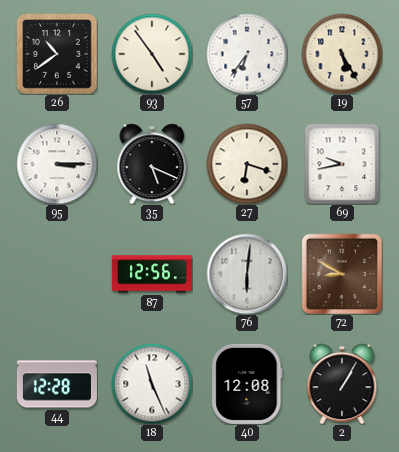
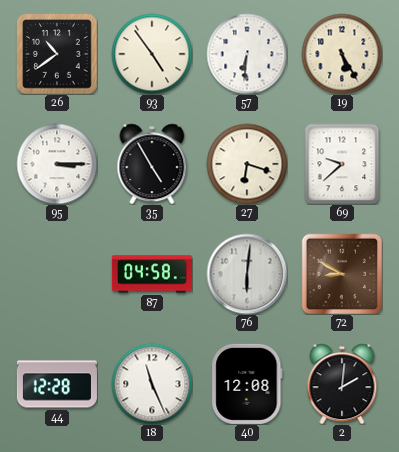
57: 6:36 -> 6:31
35: 5:19 -> 4:55
69: 9:43 -> 9:38
87: 12:56 -> 04:58
2: 1:05 -> 2:01
